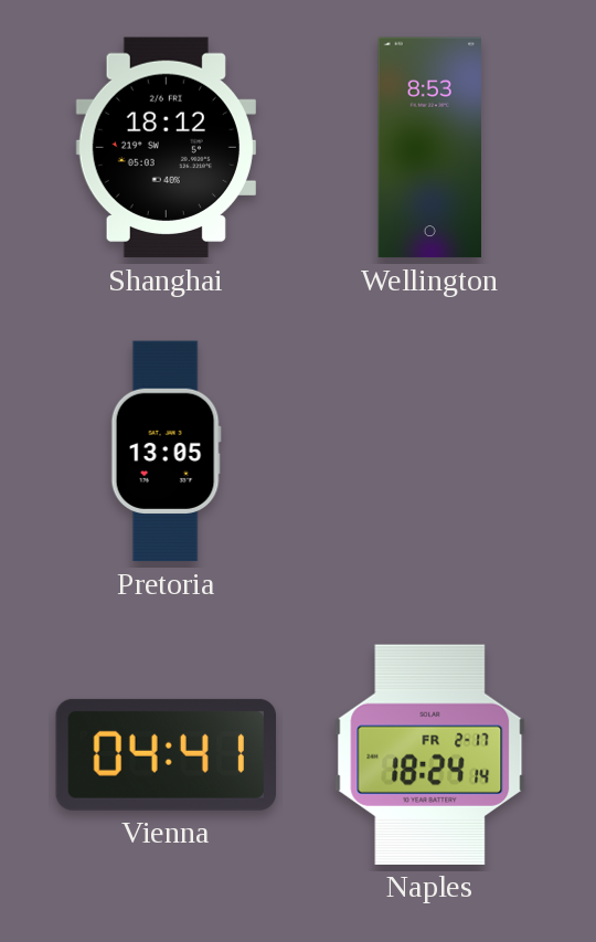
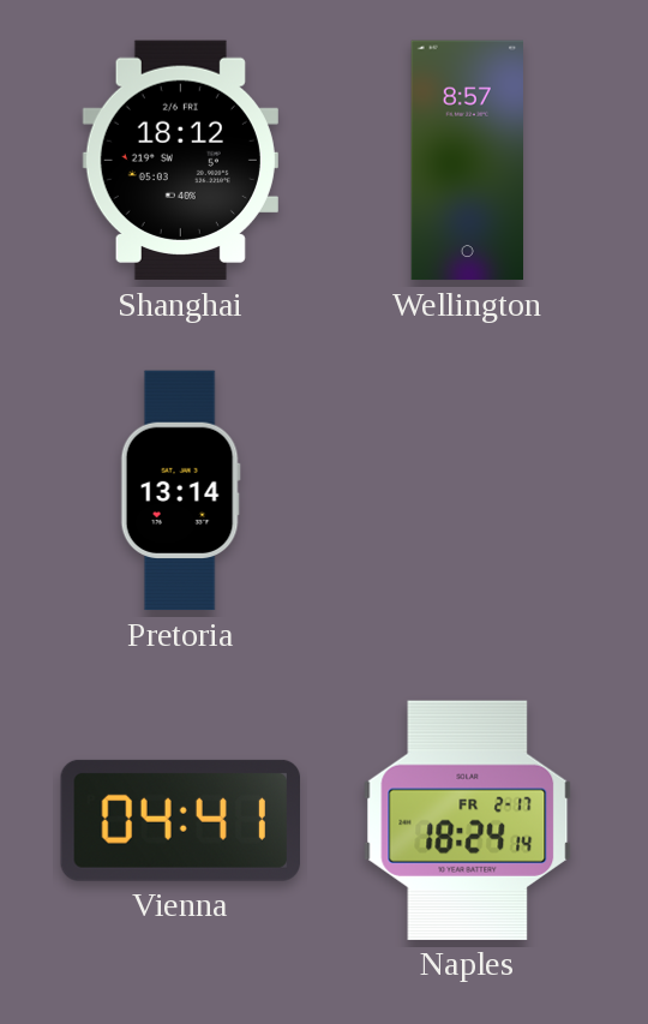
Wellington: 8:53 -> 8:57
Pretoria: 13:05 -> 13:14
